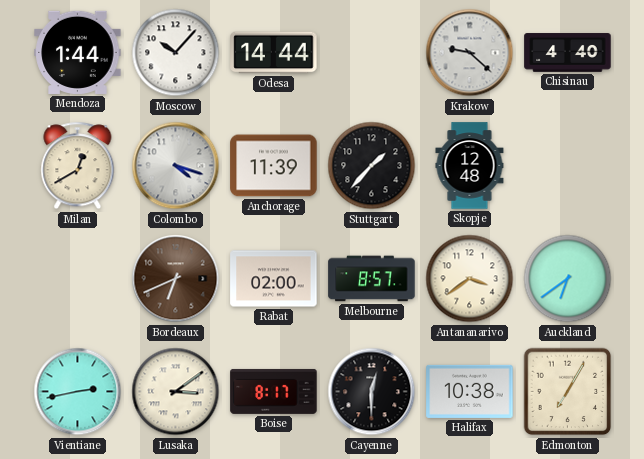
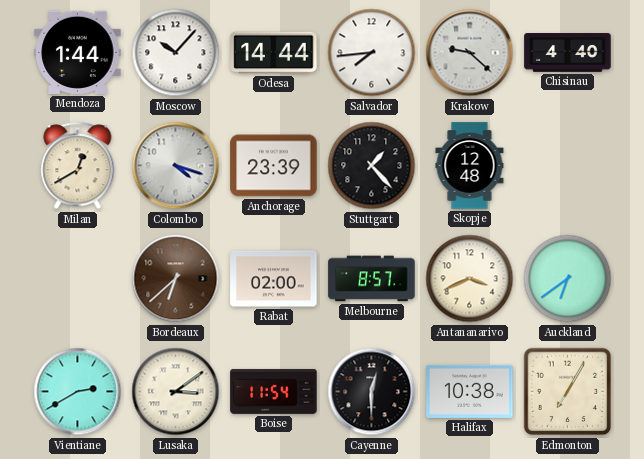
Salvador: none -> 7:44
Anchorage: 11:39 -> 23:39
Stuttgart: 1:37 -> 1:23
Bordeaux: 6:41 -> 6:38
Antananarivo: 3:39 -> 3:41
Vientiane: 2:43 -> 2:40
Boise: 8:17 -> 11:54
